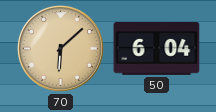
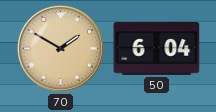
70: 6:08 -> 1:50
